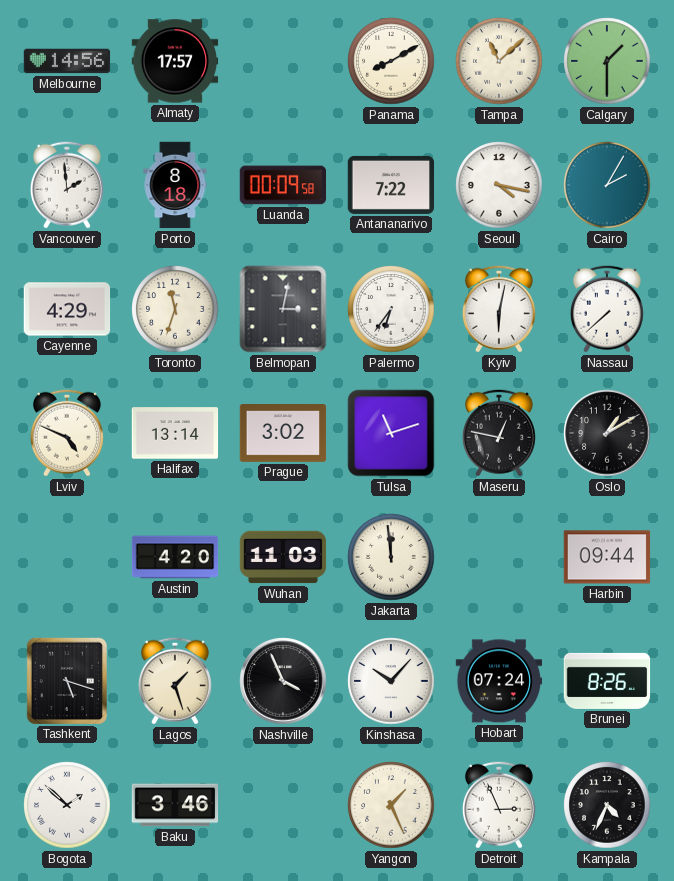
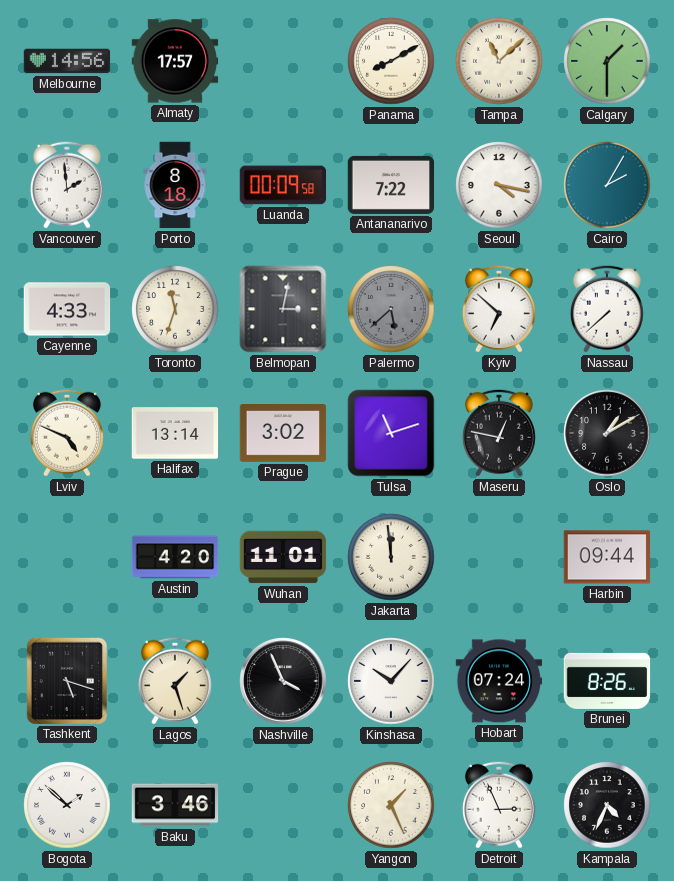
Cayenne: 4:29 -> 4:33
Palermo: 6:36 -> 5:38
Palermo dial: white -> grey
Kyiv: 6:02 -> 6:52
Wuhan: 11:03 -> 11:01
